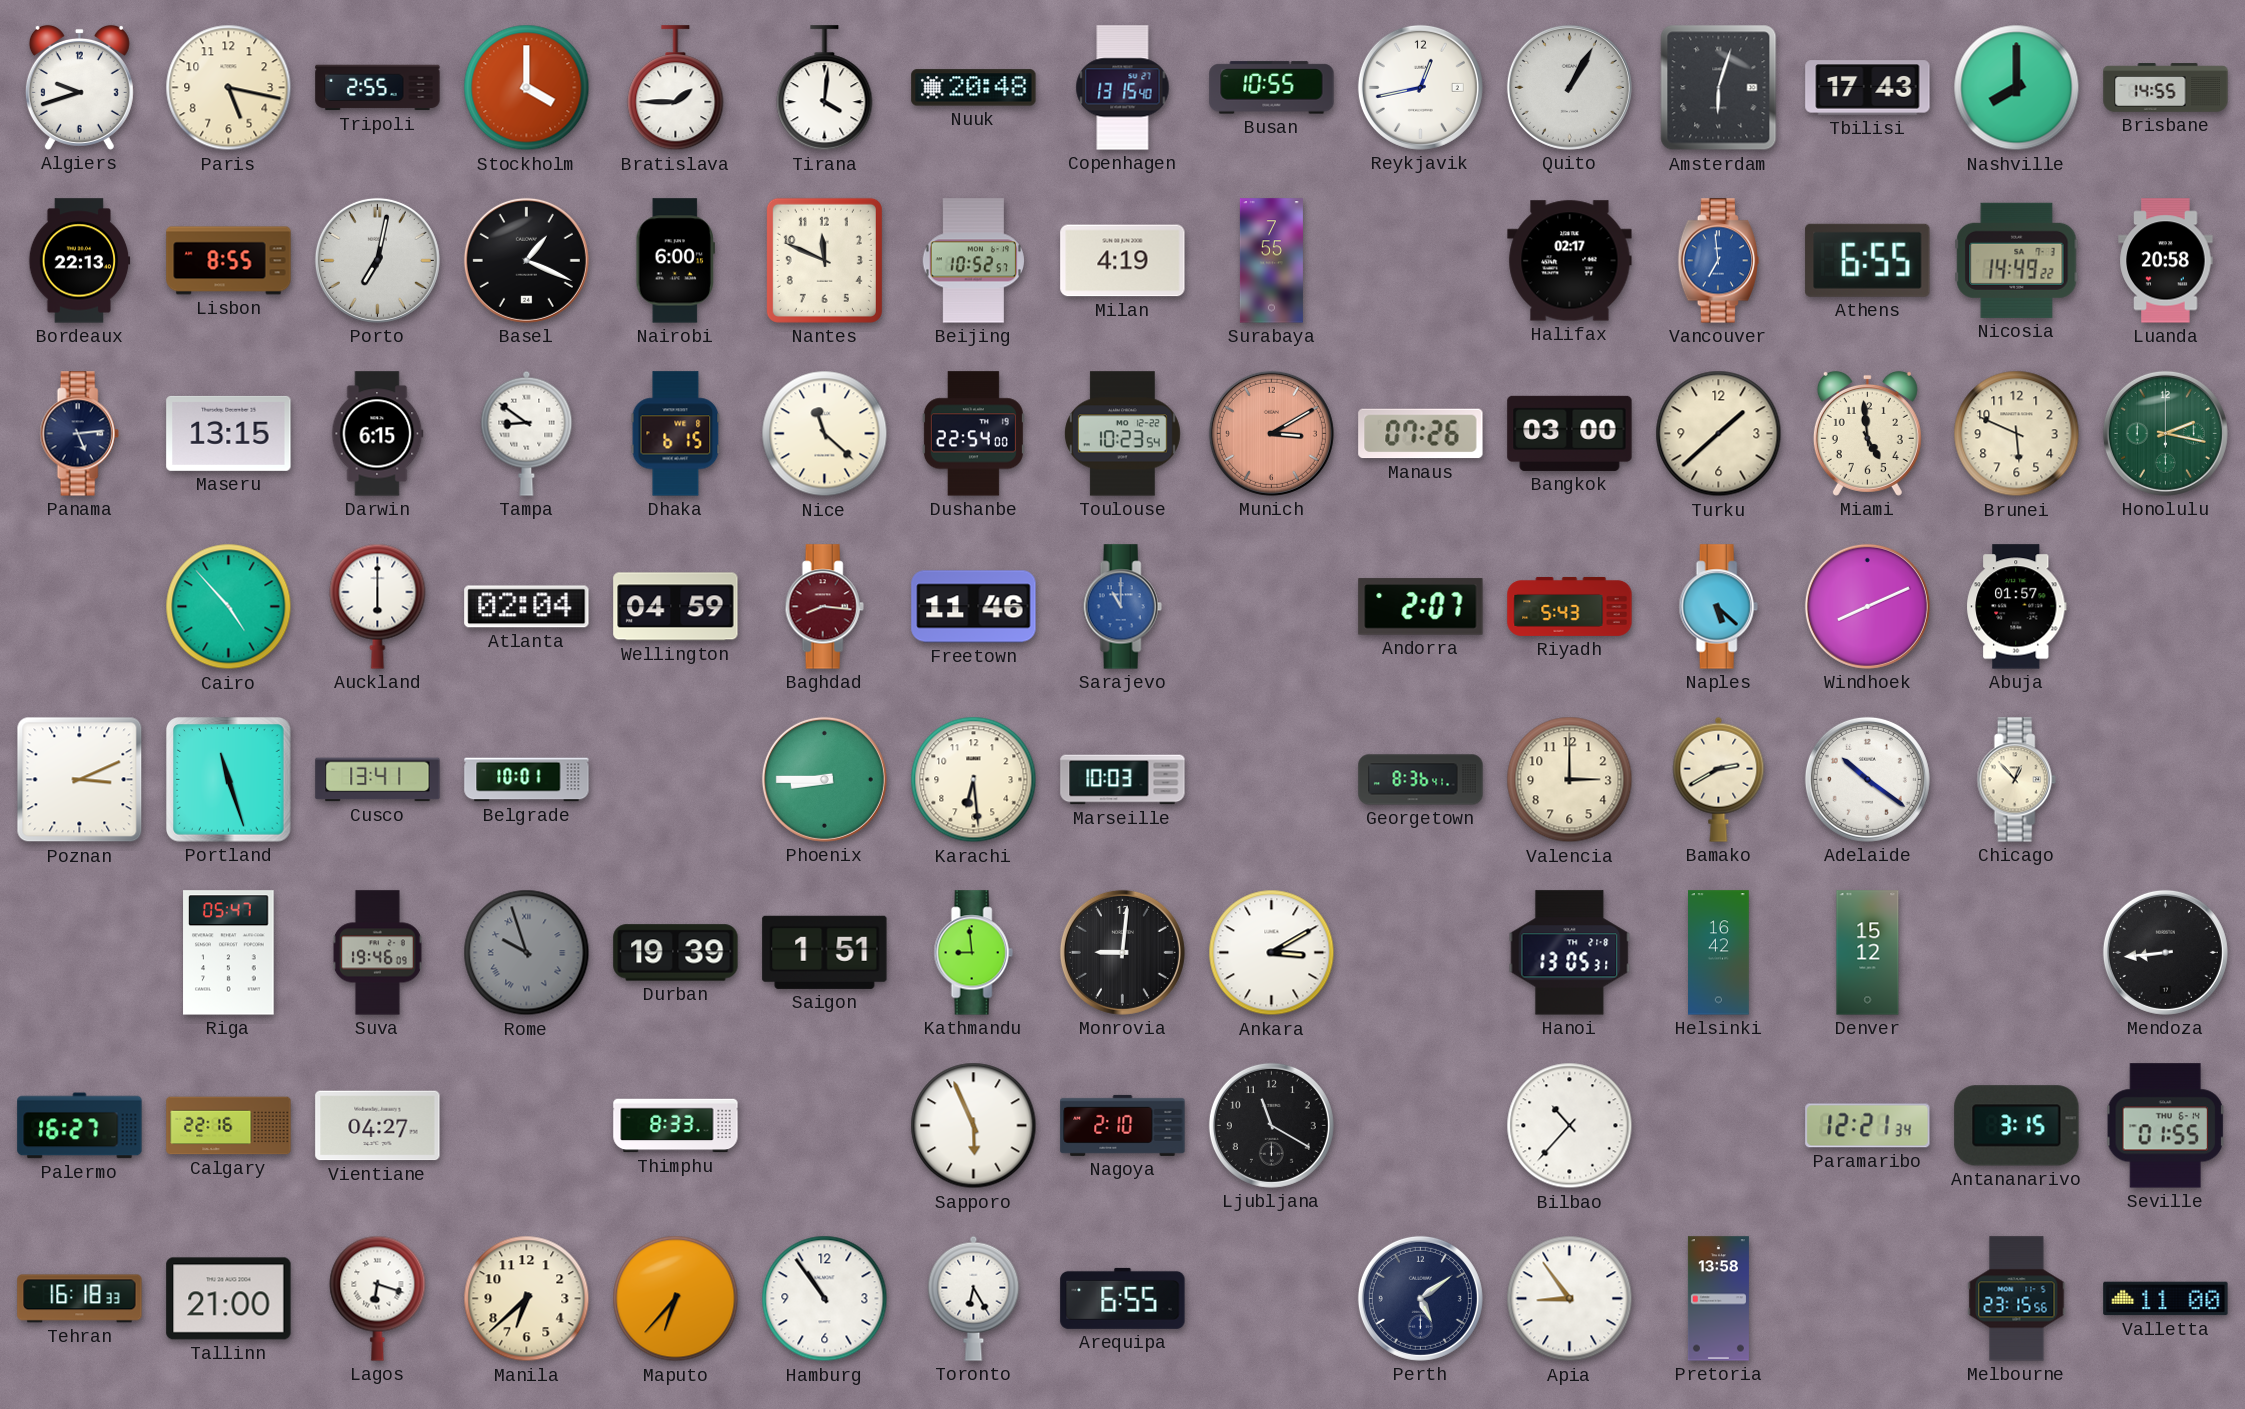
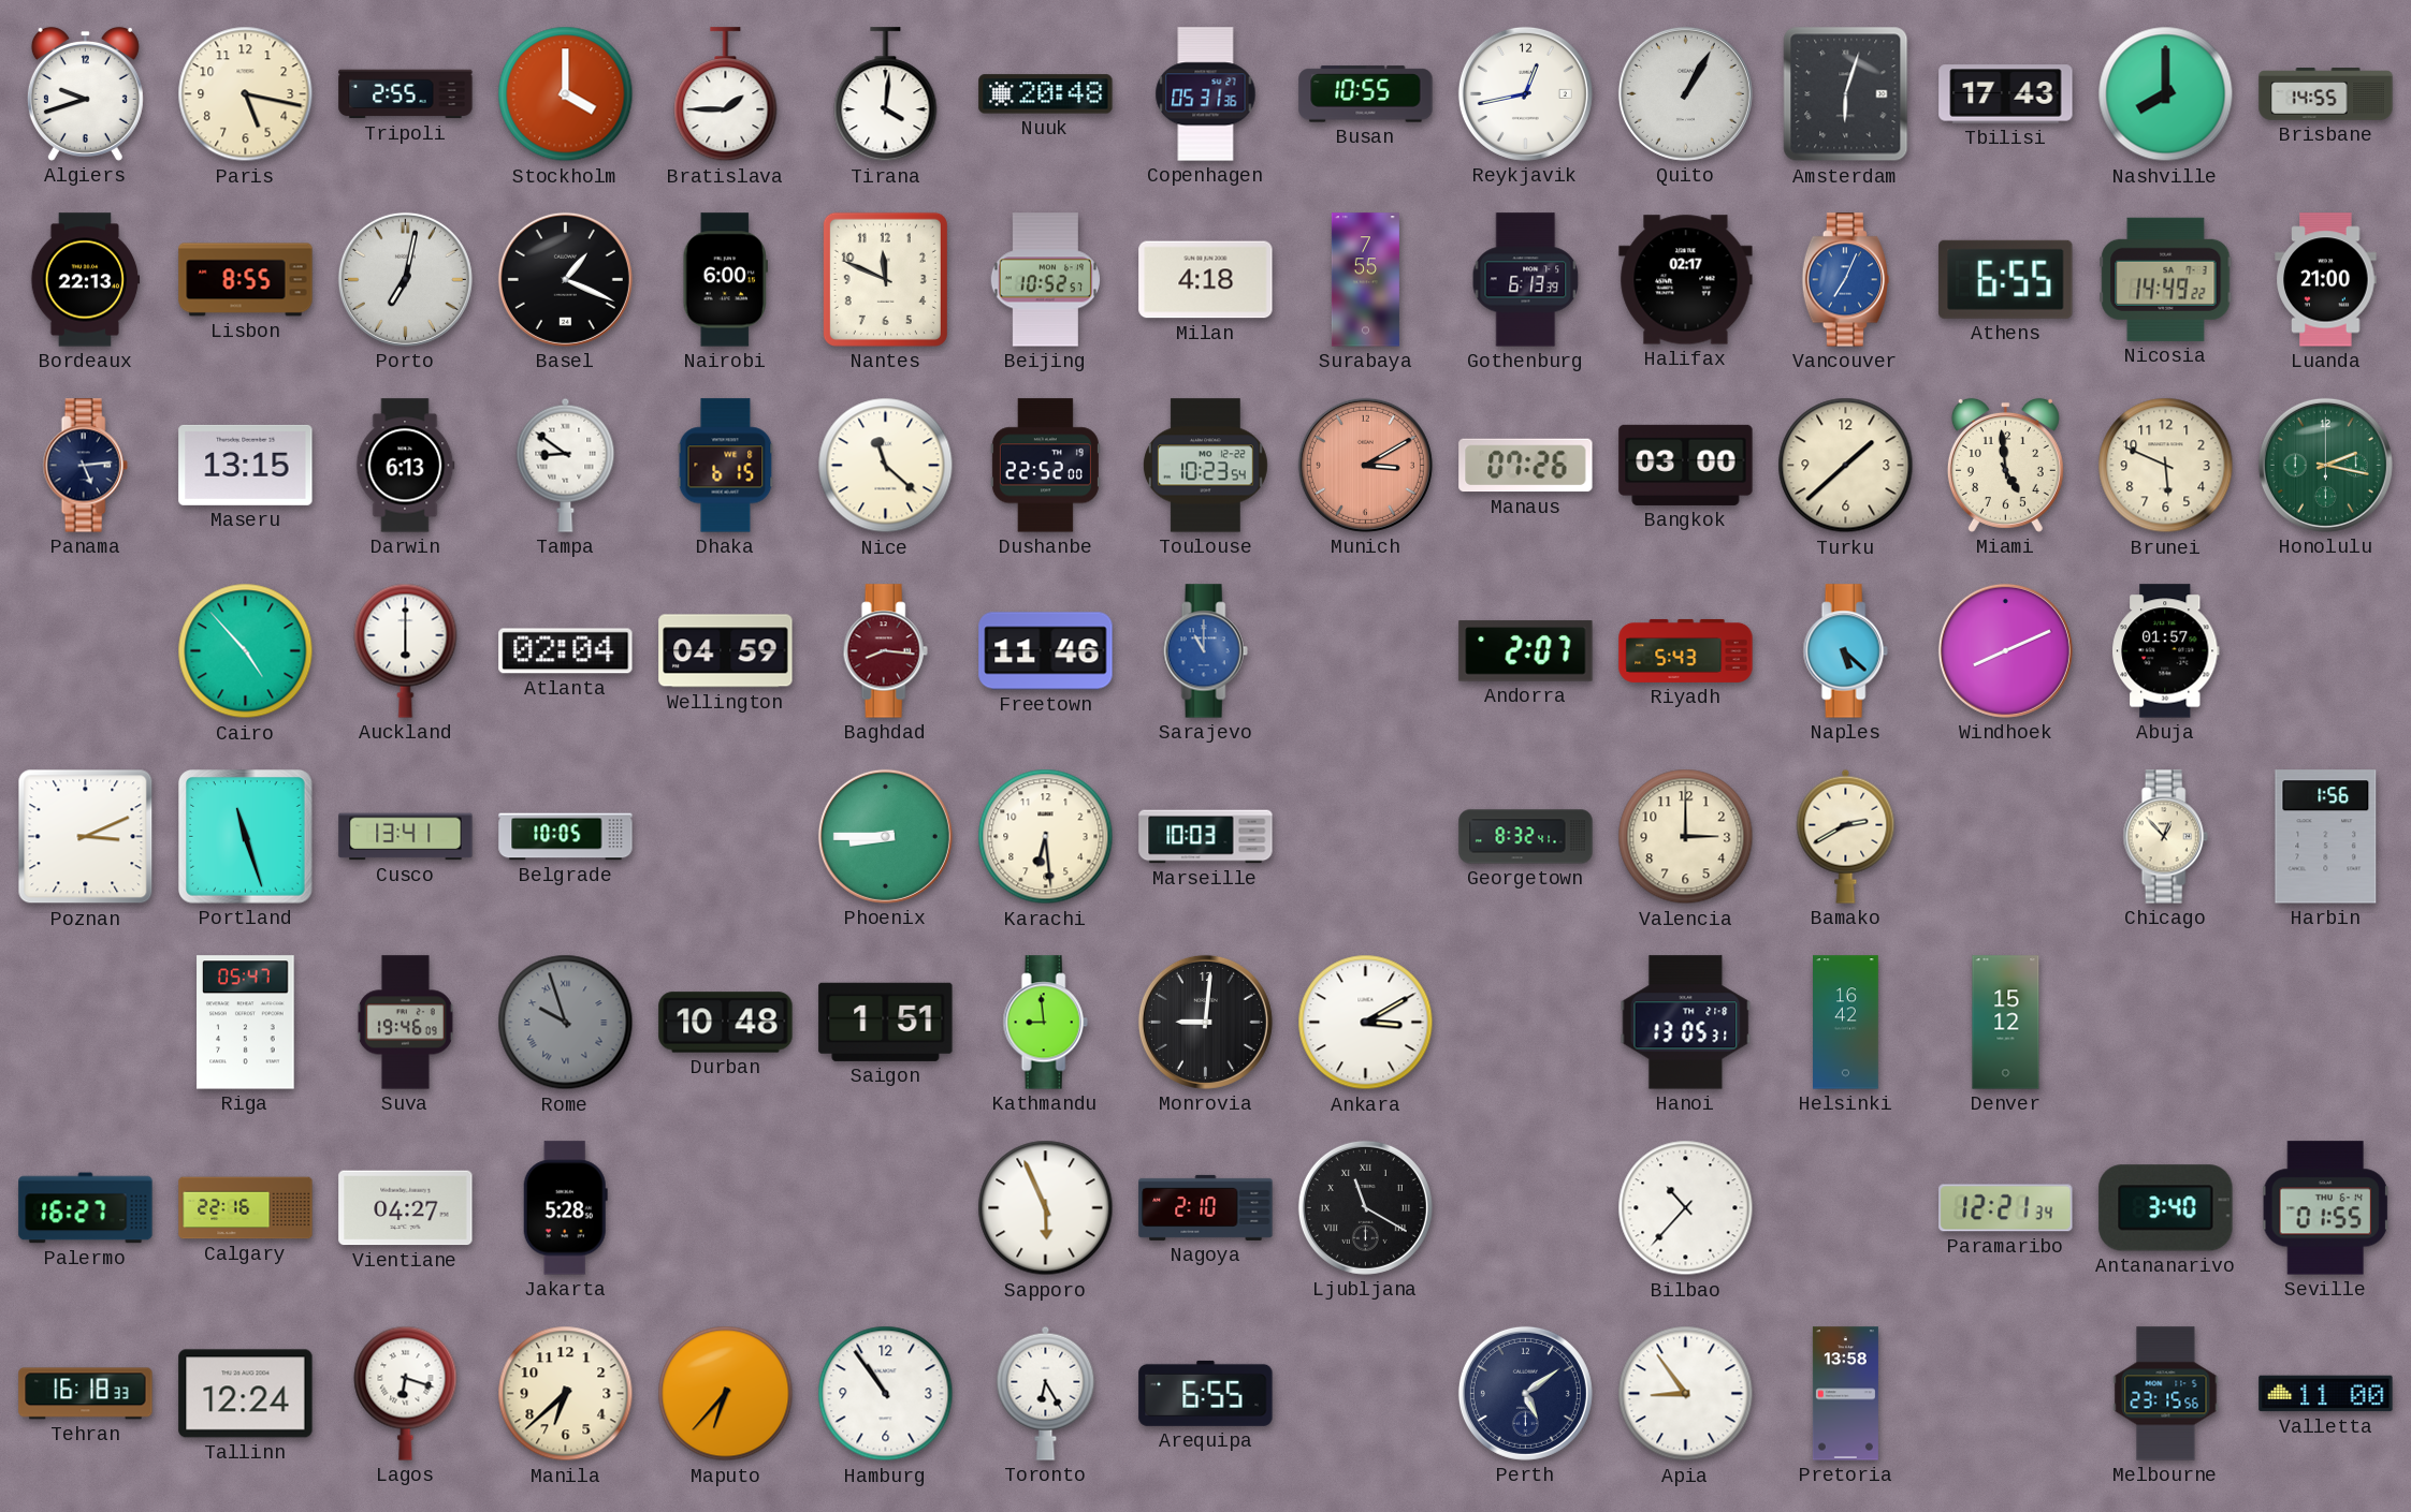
Copenhagen: 13:15 -> 05:31
Milan: 4:19 -> 4:18
Gothenburg: none -> 6:13
Vancouver: 6:59 -> 7:04
Luanda: 20:58 -> 21:00
Darwin: 6:15 -> 6:13
Dushanbe: 22:54 -> 22:52
Belgrade: 10:01 -> 10:05
Georgetown: 8:36 -> 8:32
Adelaide: 10:21 -> none
Harbin: none -> 1:56
Durban: 19:39 -> 10:48
Mendoza: 8:44 -> none
Jakarta: none -> 5:28
Thimphu: 8:33 -> none
Ljubljana numerals: Arabic -> Roman
Antananarivo: 3:15 -> 3:40
Tallinn: 21:00 -> 12:24
